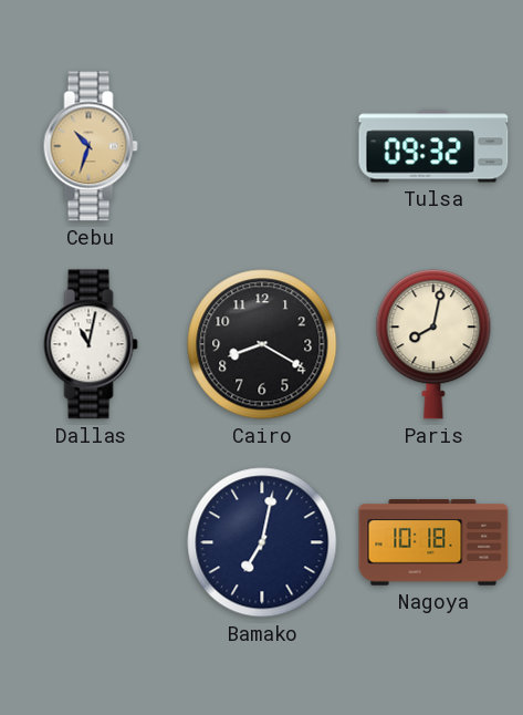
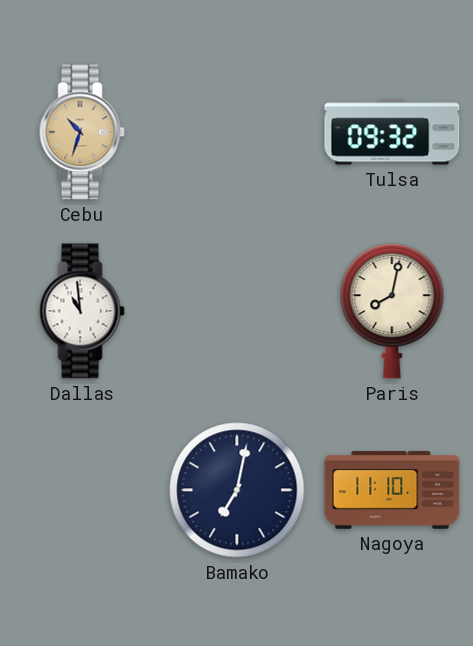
Dallas: 11:02 -> 10:59
Cairo: 8:20 -> none
Nagoya: 10:18 -> 11:10
